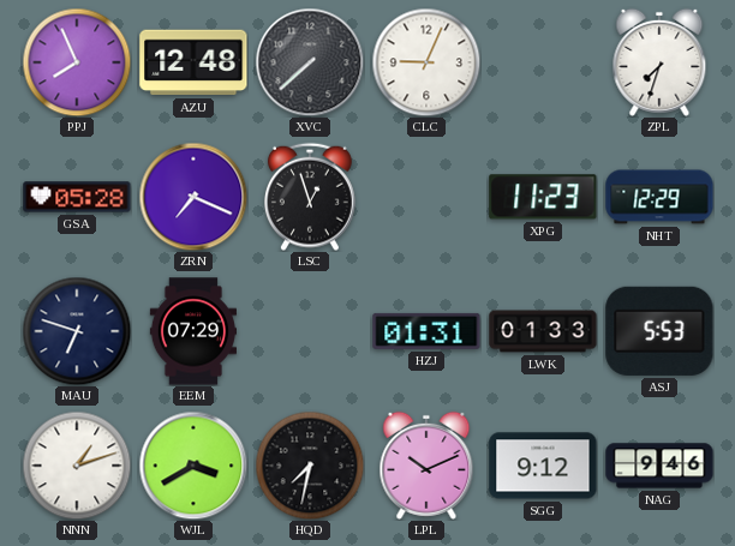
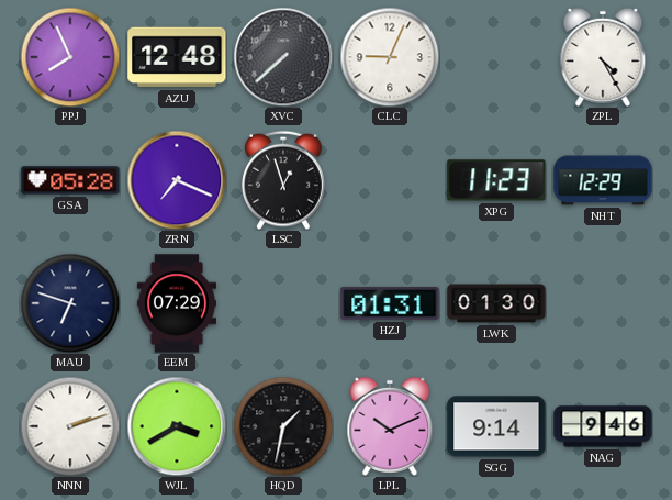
ZPL: 7:33 -> 4:25
LWK: 01:33 -> 01:30
ASJ: 5:53 -> none
NNN: 1:12 -> 2:12
HQD: 7:32 -> 1:32
SGG: 9:12 -> 9:14
